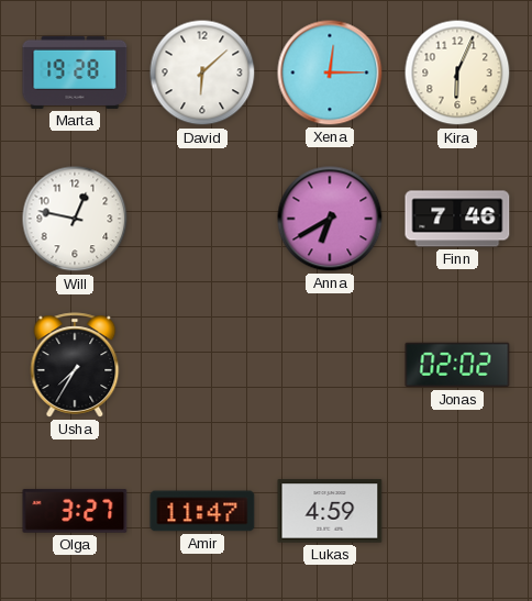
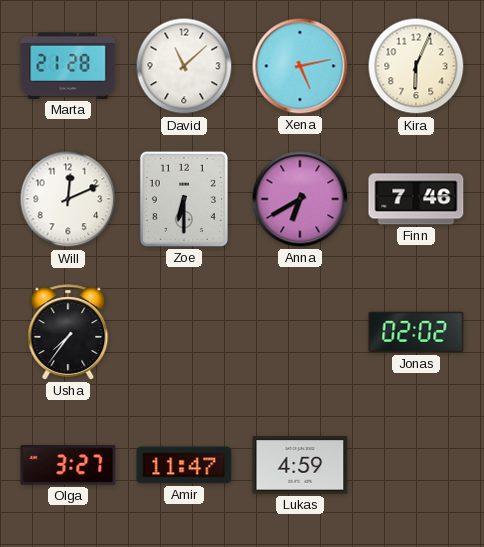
Marta: 19:28 -> 21:28
David: 6:08 -> 11:08
Xena: 12:15 -> 5:13
Will: 12:47 -> 12:11
Zoe: none -> 6:30
Usha: 7:35 -> 7:36
